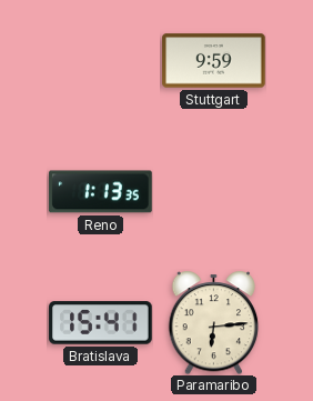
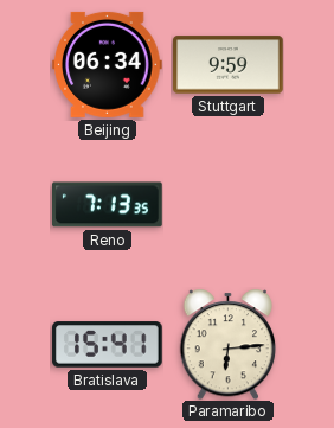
Beijing: none -> 06:34
Reno: 1:13 -> 7:13
